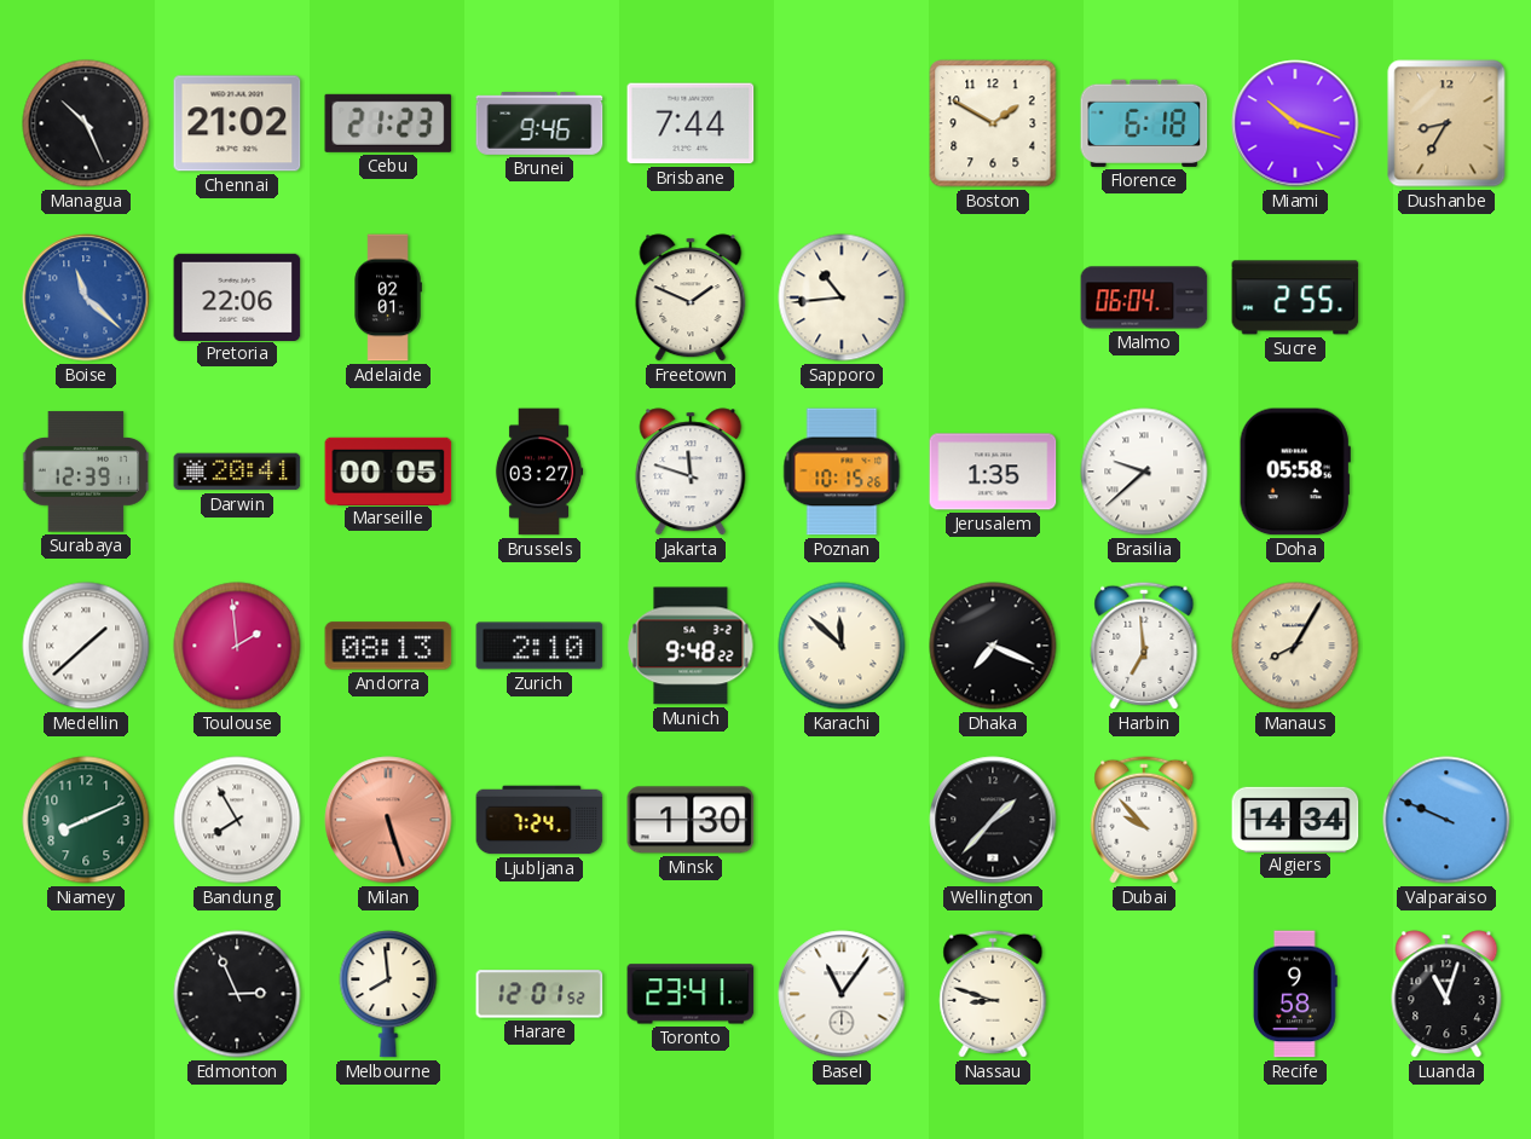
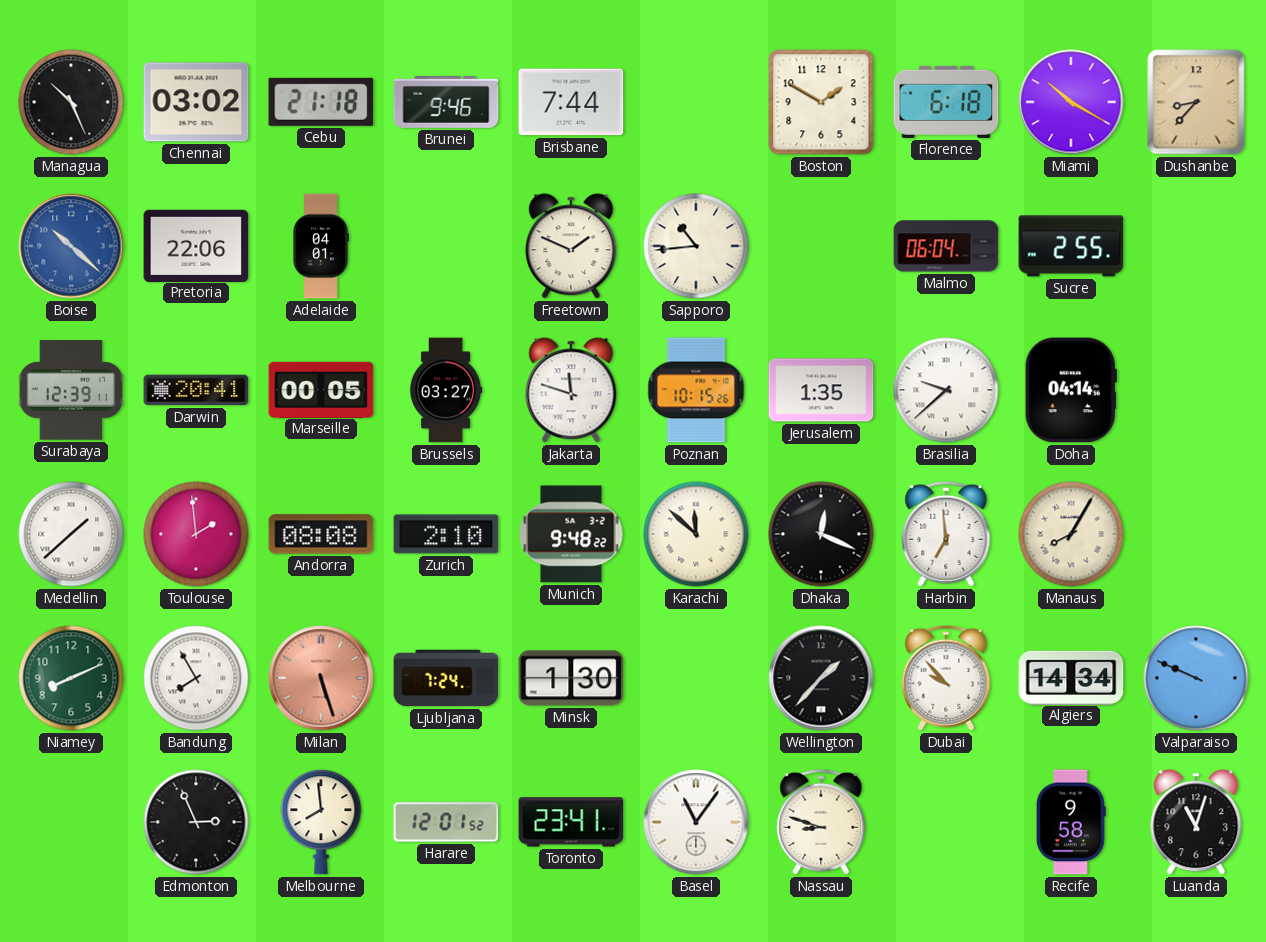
Chennai: 21:02 -> 03:02
Cebu: 21:23 -> 21:18
Miami: 10:18 -> 10:20
Dushanbe: 8:35 -> 8:37
Boise: 11:22 -> 10:22
Adelaide: 02:01 -> 04:01
Doha: 05:58 -> 04:14
Andorra: 08:13 -> 08:08
Dhaka: 7:19 -> 12:19
